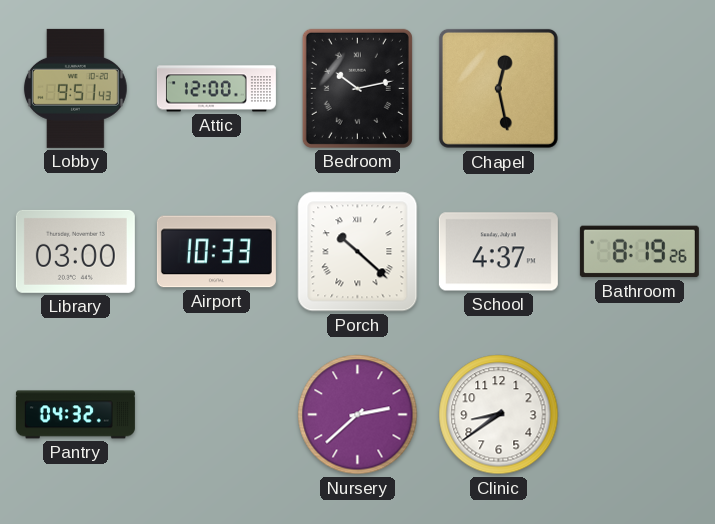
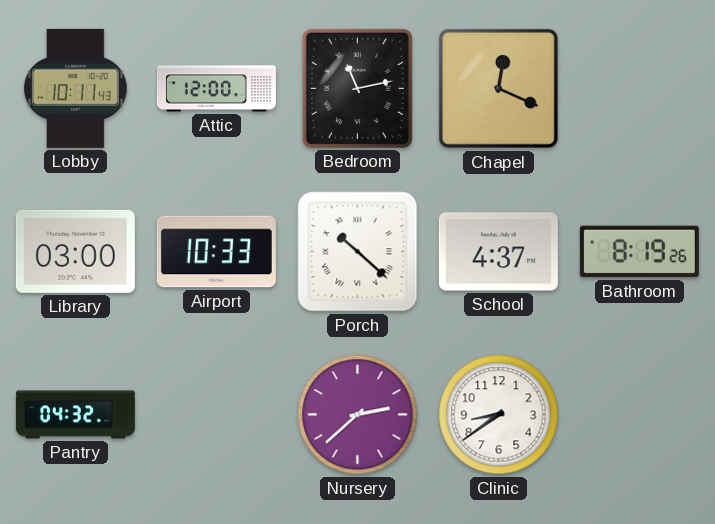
Lobby: 9:51 -> 10:11
Bedroom: 10:13 -> 11:13
Chapel: 12:28 -> 12:19
